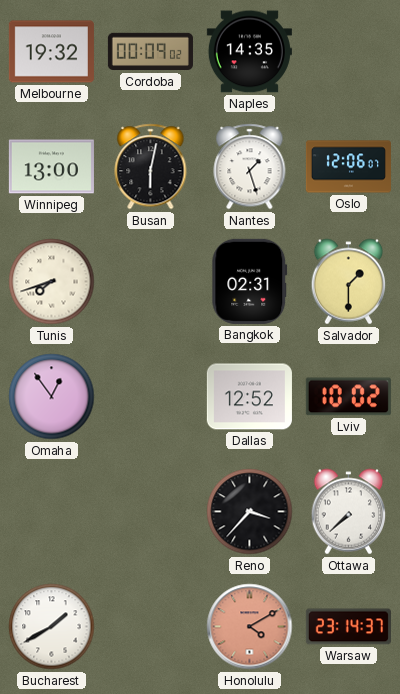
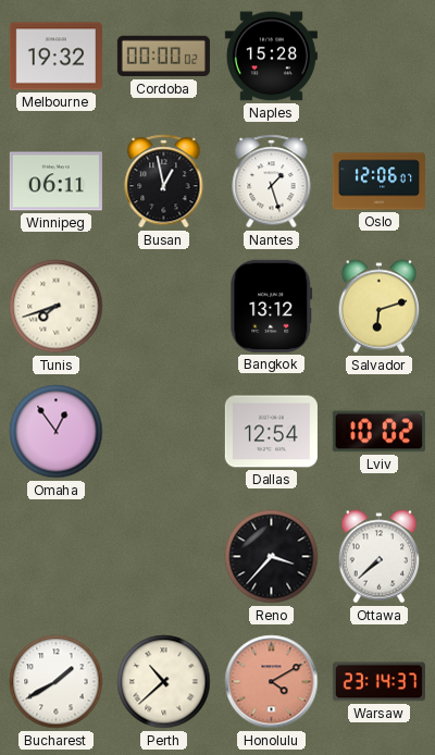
Cordoba: 00:09 -> 00:00
Naples: 14:35 -> 15:28
Winnipeg: 13:00 -> 06:11
Busan: 6:02 -> 12:58
Bangkok: 02:31 -> 13:12
Salvador: 1:30 -> 6:12
Dallas: 12:52 -> 12:54
Perth: none -> 10:38
